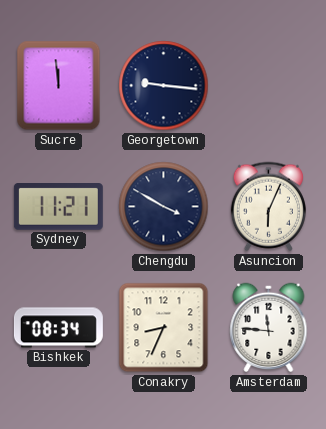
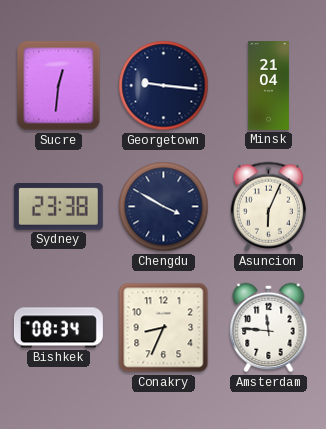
Sucre: 11:59 -> 12:31
Minsk: none -> 21:04
Sydney: 11:21 -> 23:38
